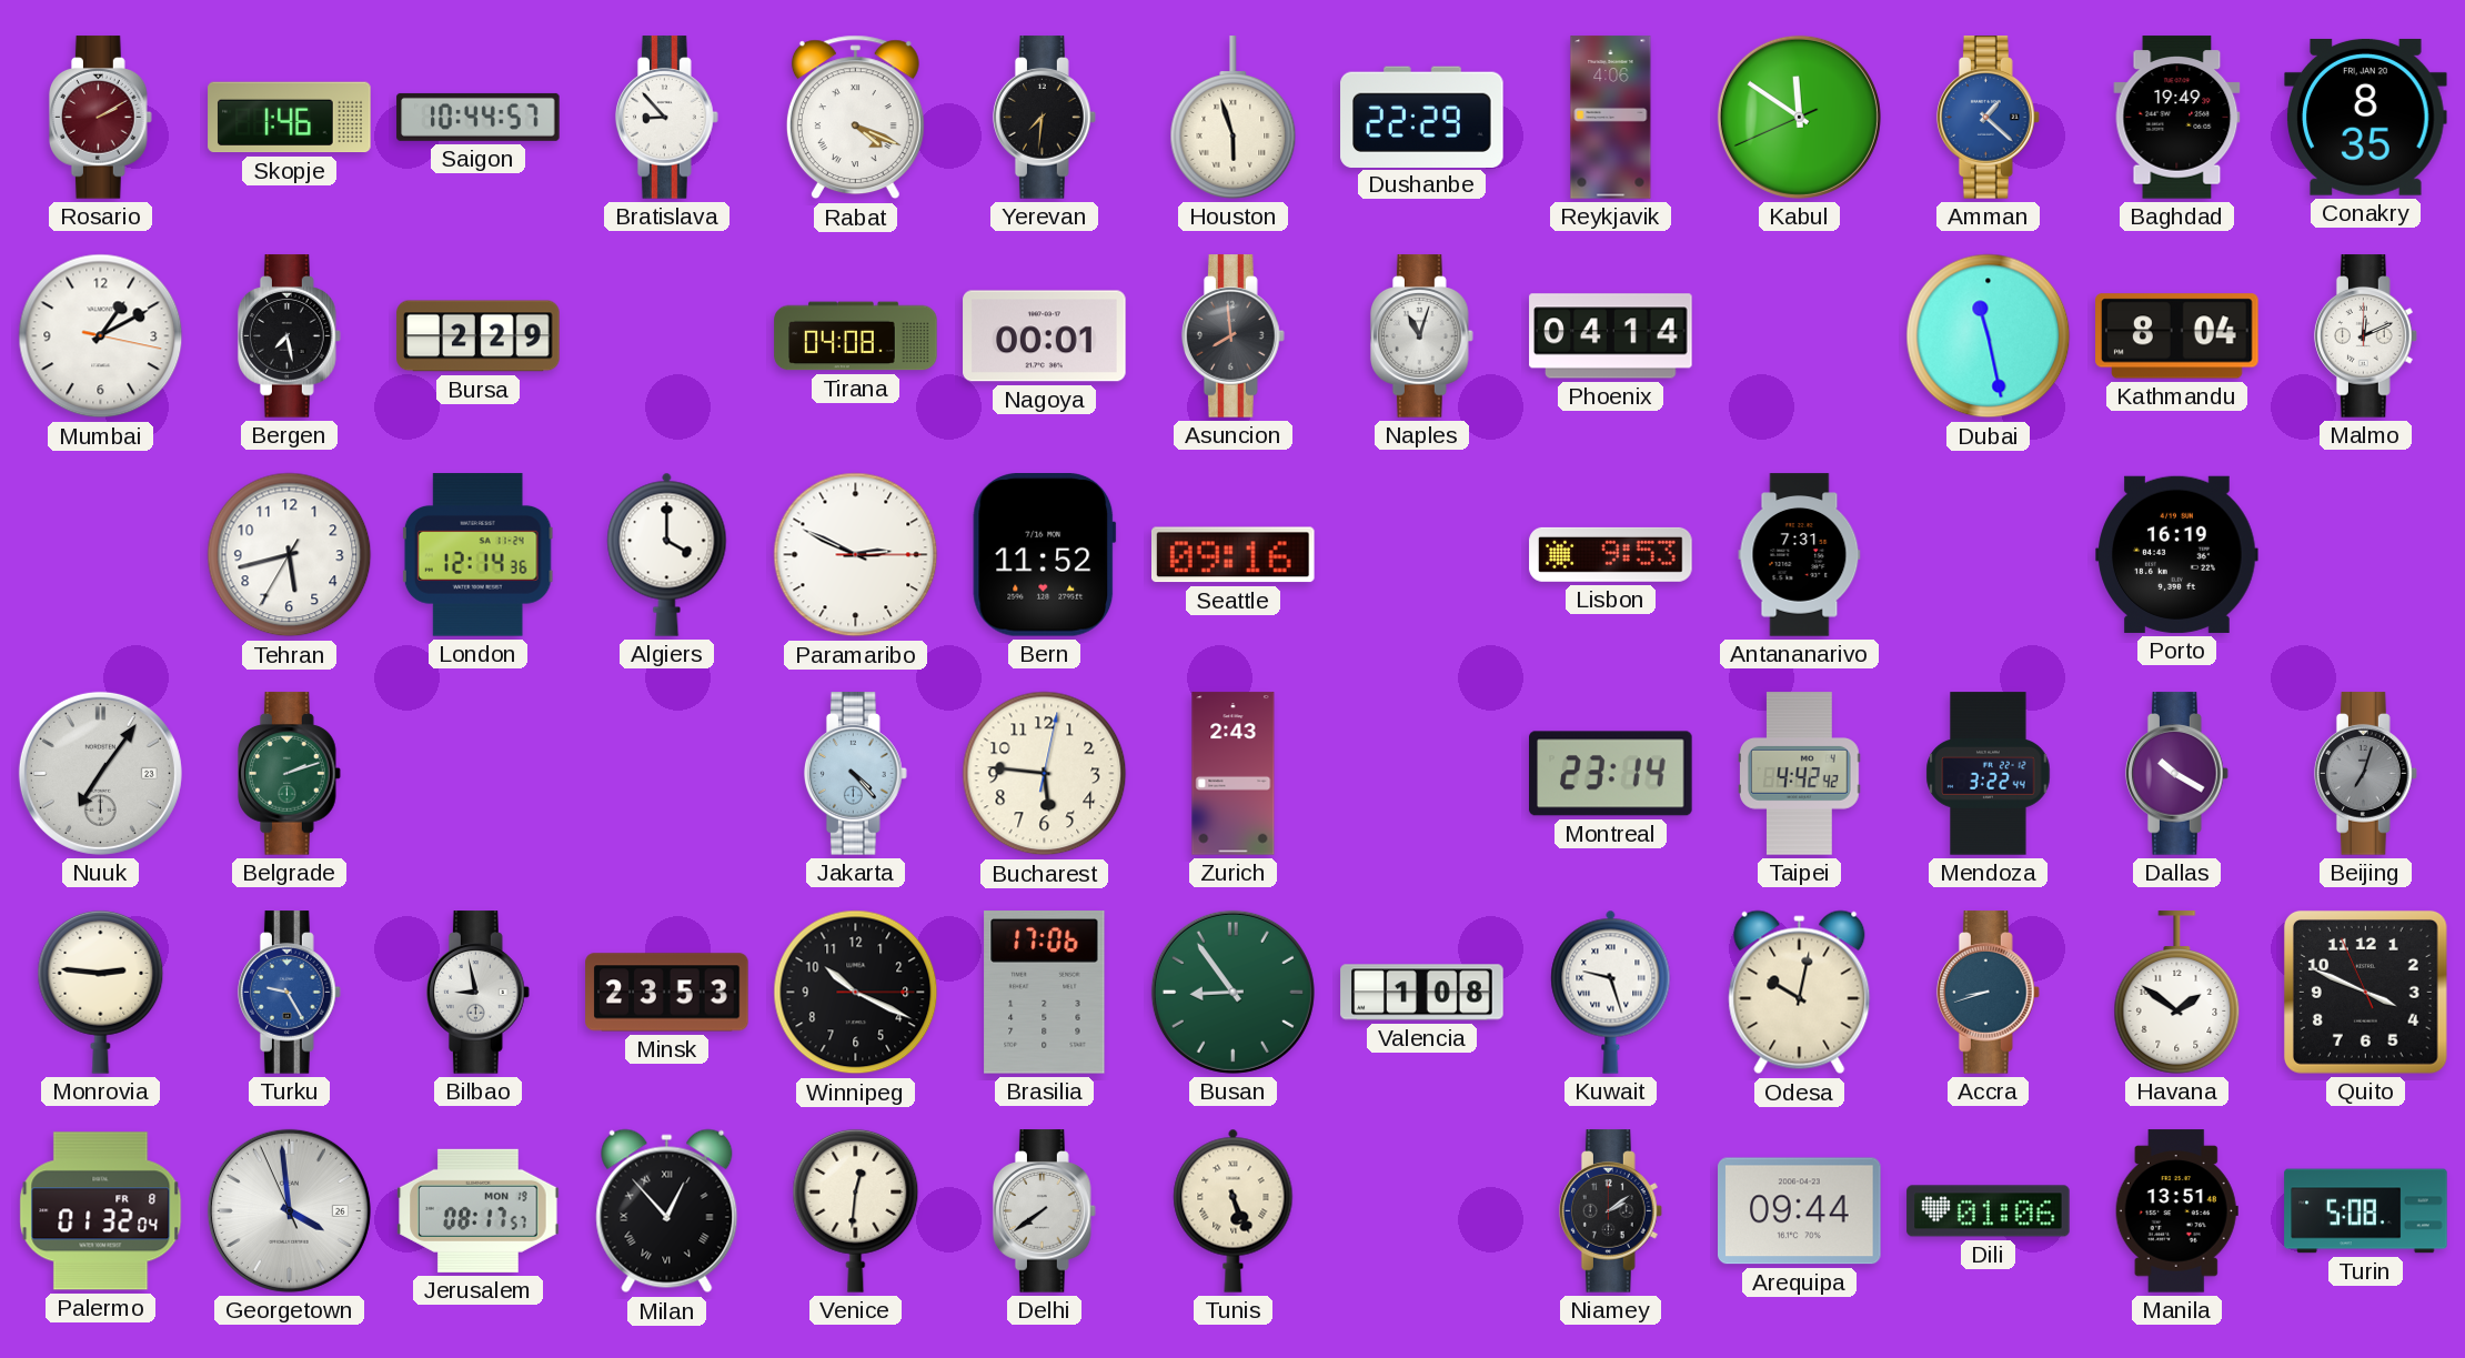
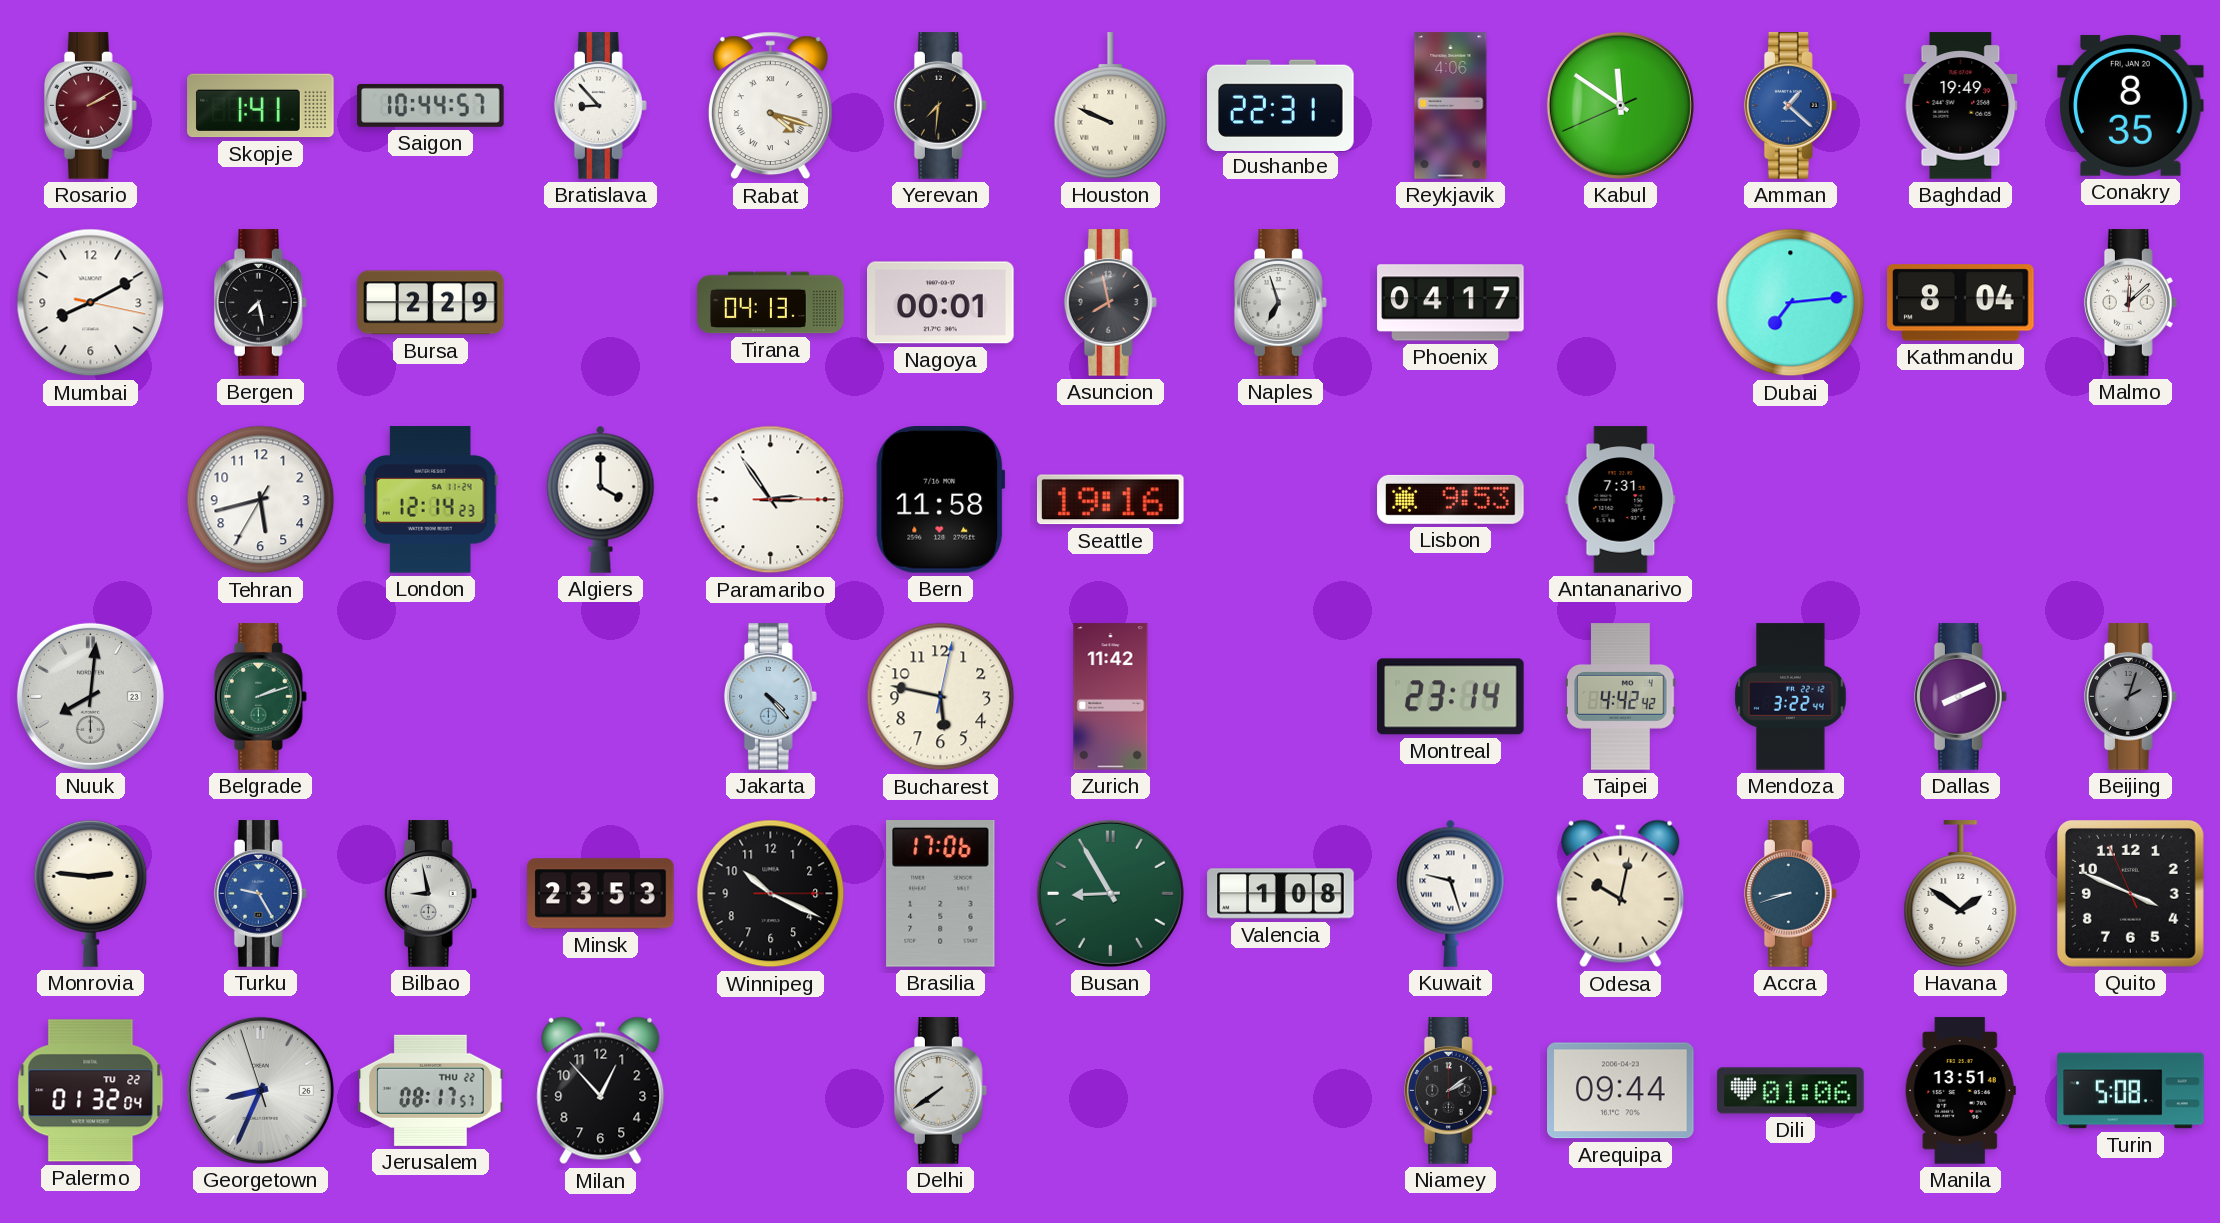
Skopje: 1:46 -> 1:41
Rabat: 4:19 -> 4:18
Houston: 5:57 -> 9:49
Dushanbe: 22:29 -> 22:31
Mumbai: 1:10 -> 8:10
Tirana: 04:08 -> 04:13
Asuncion: 7:59 -> 7:58
Naples: 11:03 -> 6:57
Phoenix: 04:14 -> 04:17
Dubai: 11:28 -> 7:14
Malmo: 12:11 -> 12:08
London: 12:14:36 -> 12:14:23
Paramaribo: 2:49 -> 2:54
Bern: 11:52 -> 11:58
Seattle: 09:16 -> 19:16
Porto: 16:19 -> none
Nuuk: 7:06 -> 8:01
Bucharest: 5:46 -> 5:47
Zurich: 2:43 -> 11:42
Dallas: 10:20 -> 8:11
Beijing: 7:03 -> 2:03
Busan: 8:54 -> 8:55
Palermo date: FR 8 -> TU 22
Georgetown: 3:58 -> 8:33
Jerusalem date: MON 19 -> THU 22
Milan numerals: Roman -> Arabic
Venice: 12:31 -> none
Tunis: 5:26 -> none
